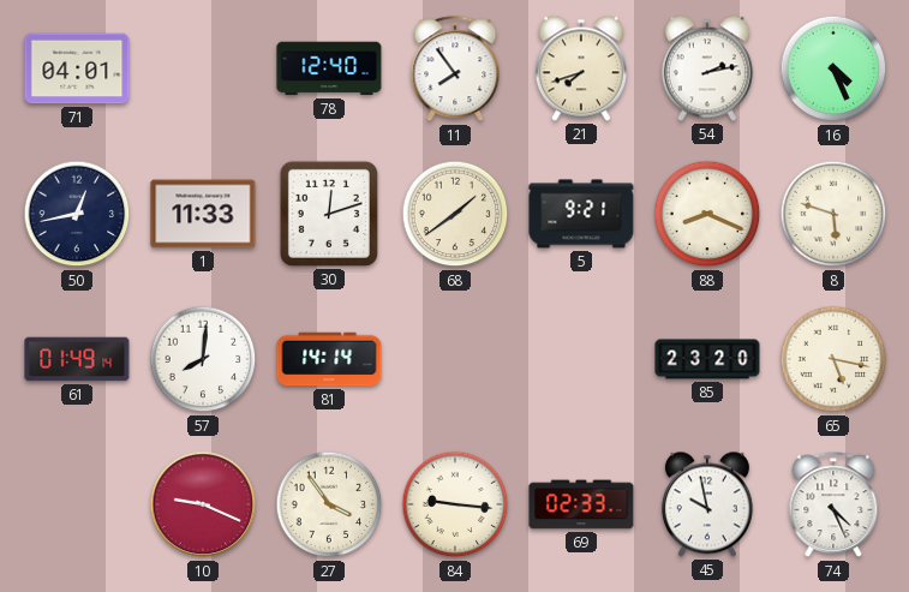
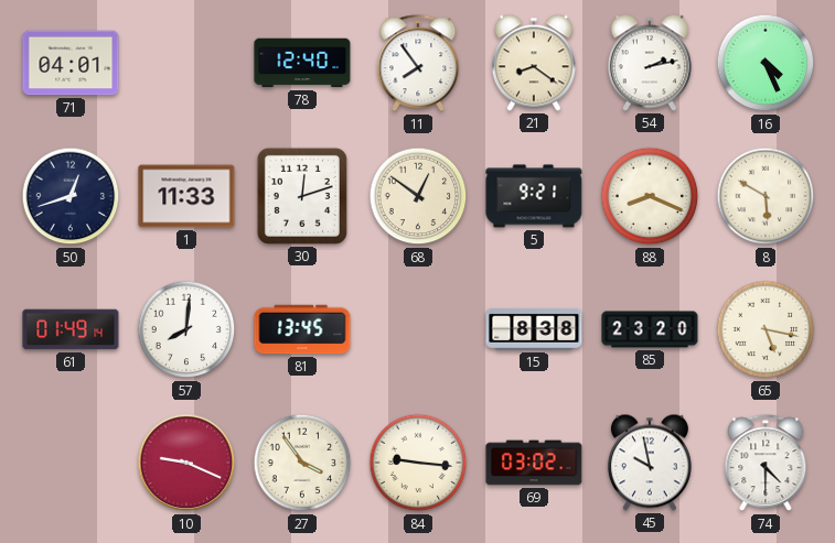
21: 7:42 -> 8:21
50: 12:43 -> 12:42
68: 1:39 -> 12:51
8: 5:48 -> 5:50
81: 14:14 -> 13:45
15: none -> 8:38
69: 02:33 -> 03:02
74: 4:26 -> 4:30
